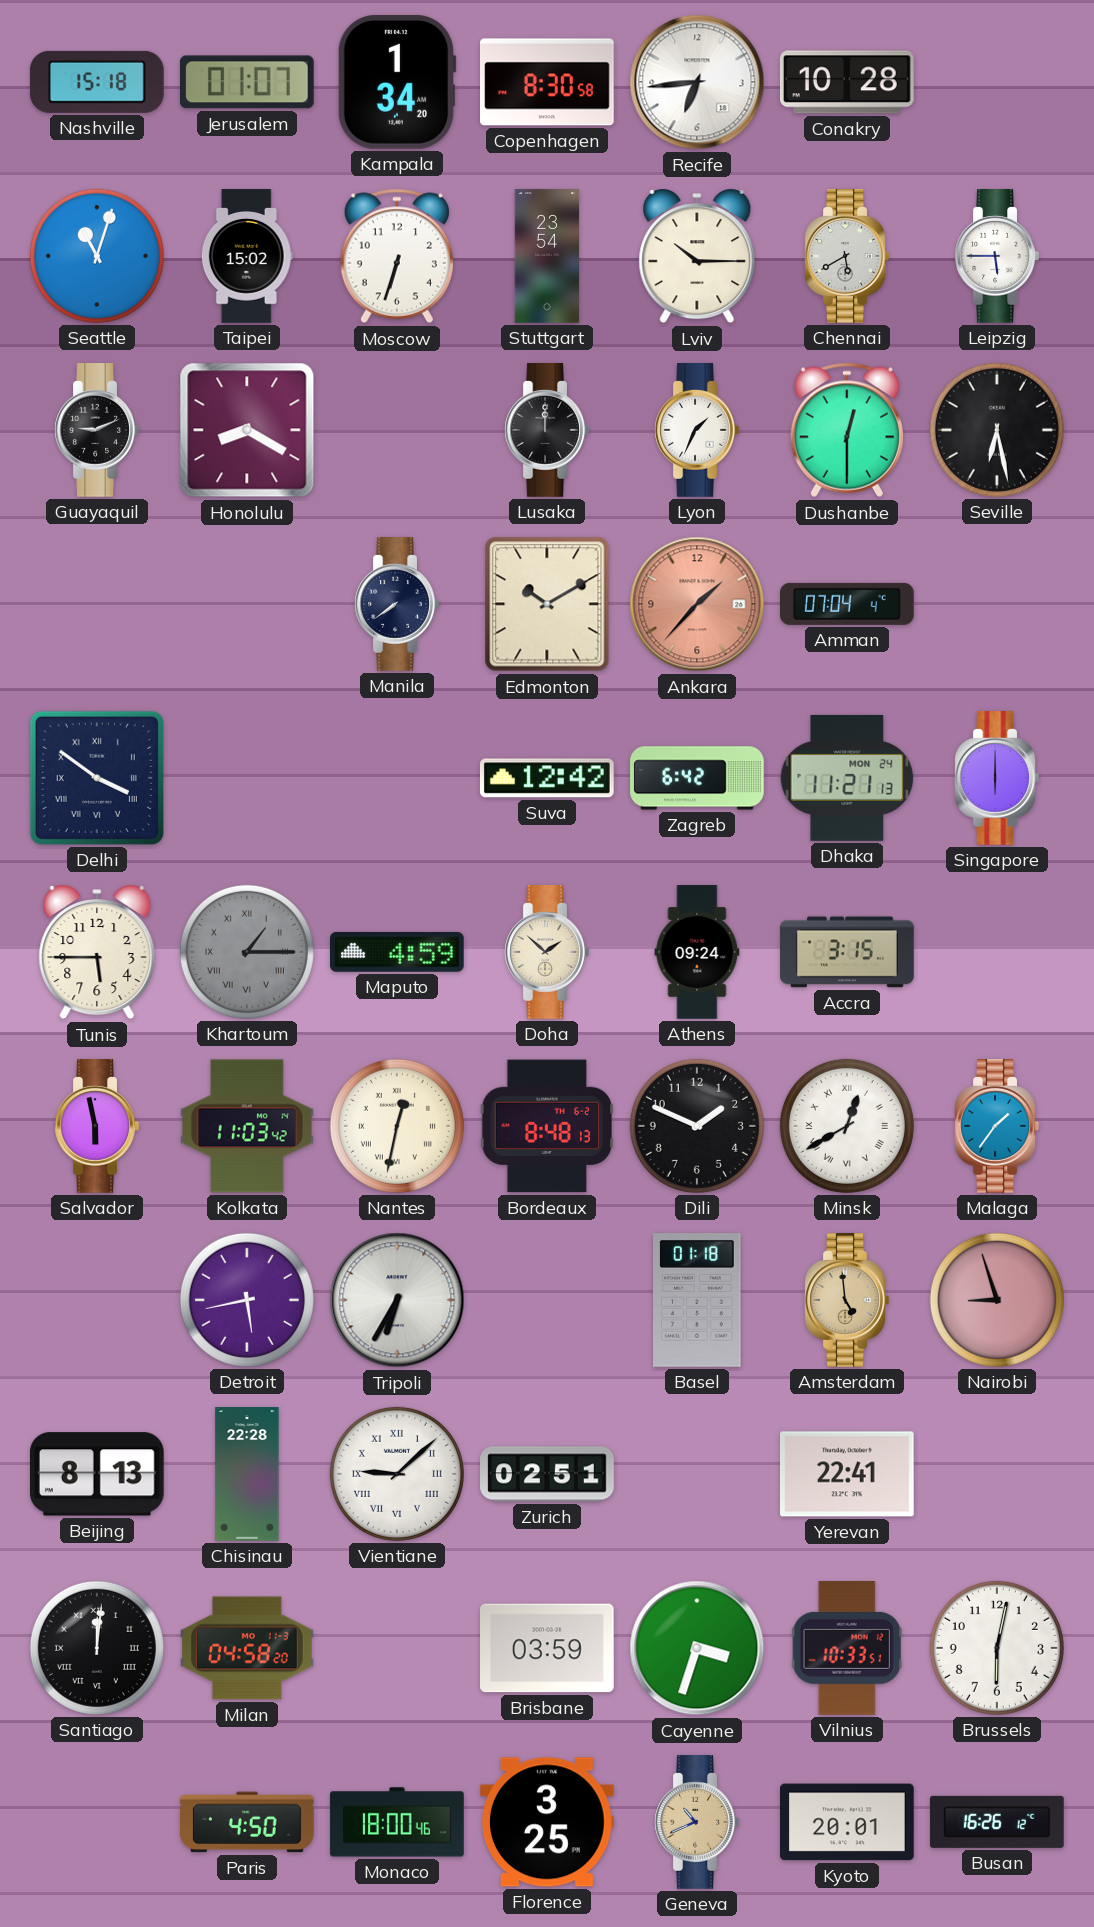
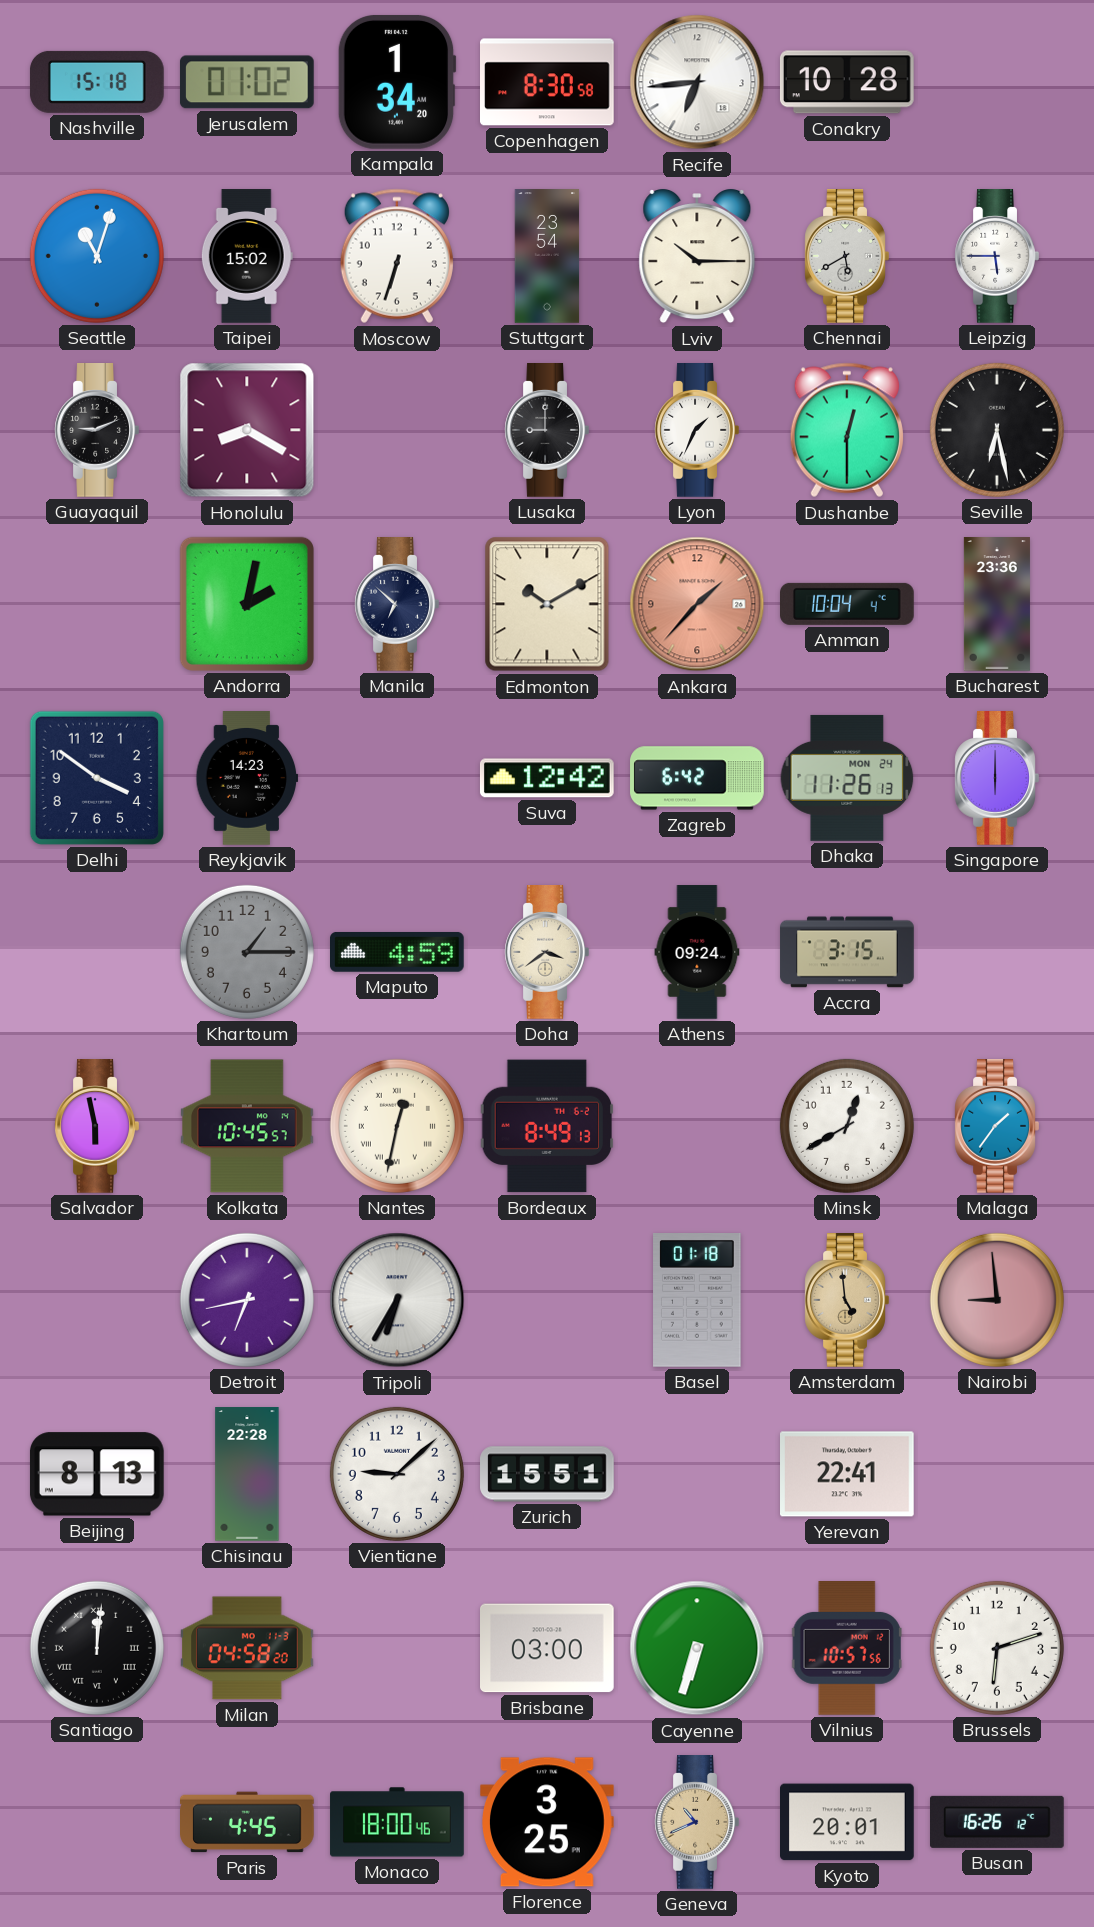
Jerusalem: 01:07 -> 01:02
Lusaka: 12:00 -> 9:00
Andorra: none -> 2:02
Manila: 7:39 -> 6:52
Amman: 07:04 -> 10:04
Bucharest: none -> 23:36
Delhi numerals: Roman -> Arabic
Reykjavik: none -> 14:23
Dhaka: 11:21 -> 11:26
Tunis: 5:45 -> none
Khartoum numerals: Roman -> Arabic
Doha: 1:52 -> 3:39
Kolkata: 11:03 -> 10:45
Bordeaux: 8:48 -> 8:49
Dili: 1:49 -> none
Minsk numerals: Roman -> Arabic
Detroit: 5:43 -> 6:43
Nairobi: 8:57 -> 8:59
Vientiane numerals: Roman -> Arabic
Zurich: 02:51 -> 15:51
Brisbane: 03:59 -> 03:00
Cayenne: 3:33 -> 6:33
Vilnius: 10:33 -> 10:57
Brussels: 6:02 -> 6:12
Paris: 4:50 -> 4:45
